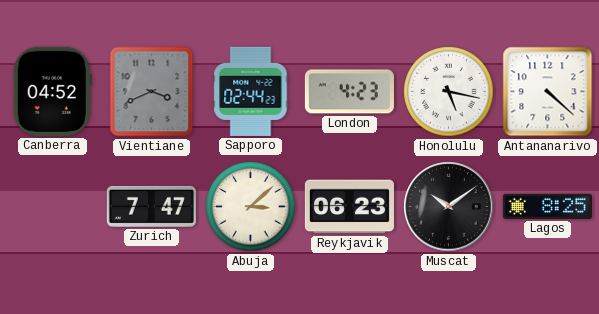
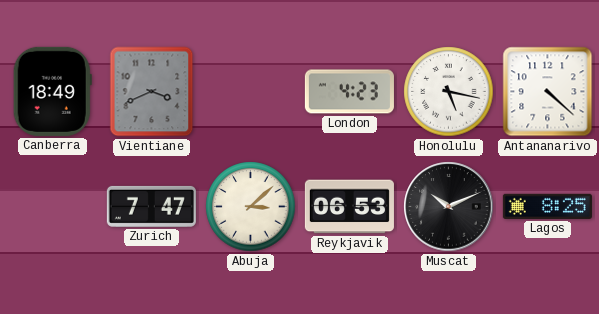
Canberra: 04:52 -> 18:49
Sapporo: 02:44 -> none
Reykjavik: 06:23 -> 06:53
Muscat: 10:09 -> 10:11
